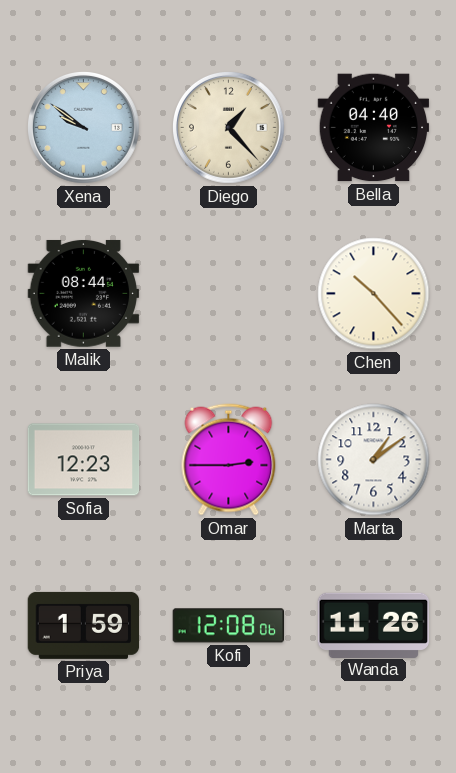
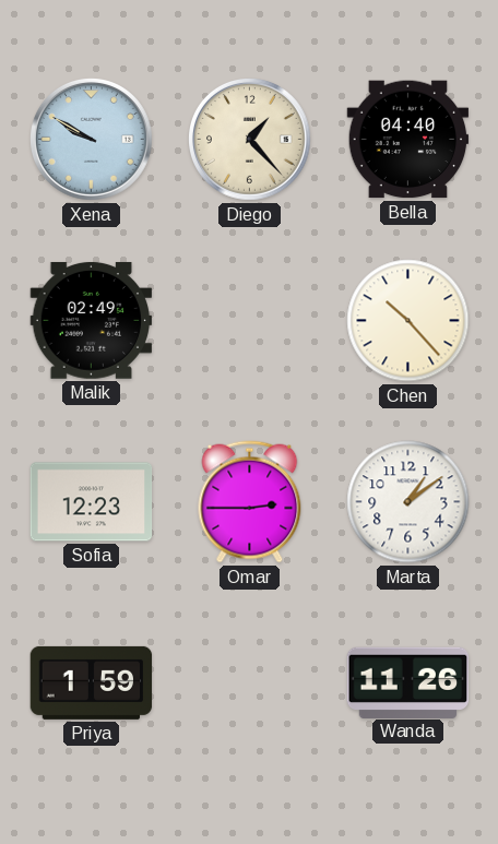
Xena: 9:51 -> 9:50
Malik: 08:44 -> 02:49
Kofi: 12:08 -> none
